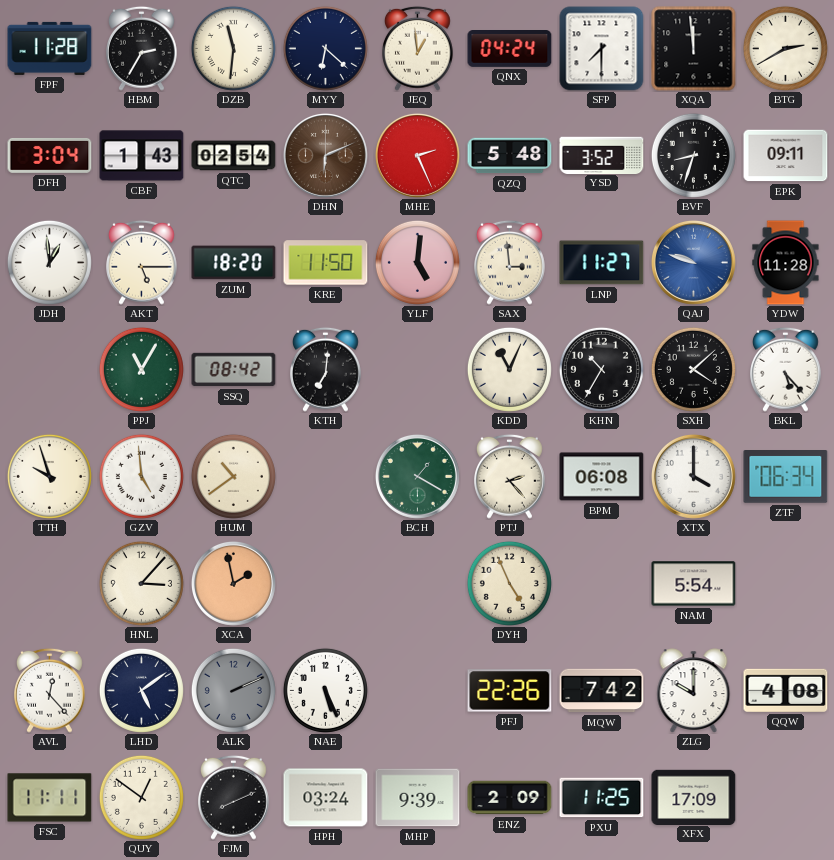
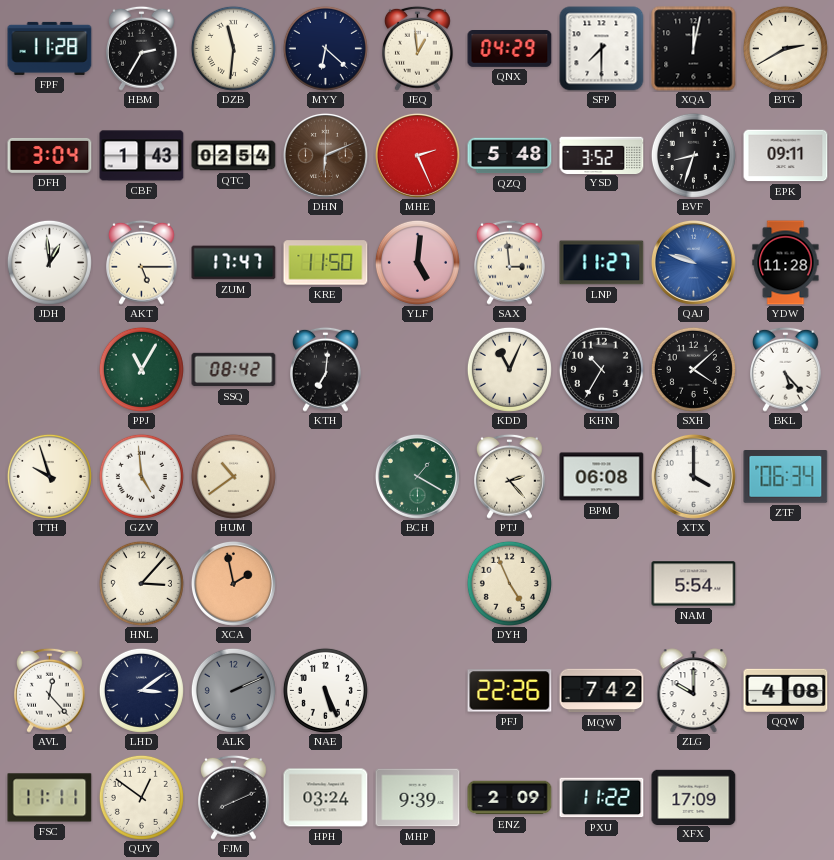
QNX: 04:24 -> 04:29
XQA: 11:59 -> 12:02
ZUM: 18:20 -> 17:47
LHD: 5:09 -> 3:09
PXU: 11:25 -> 11:22
